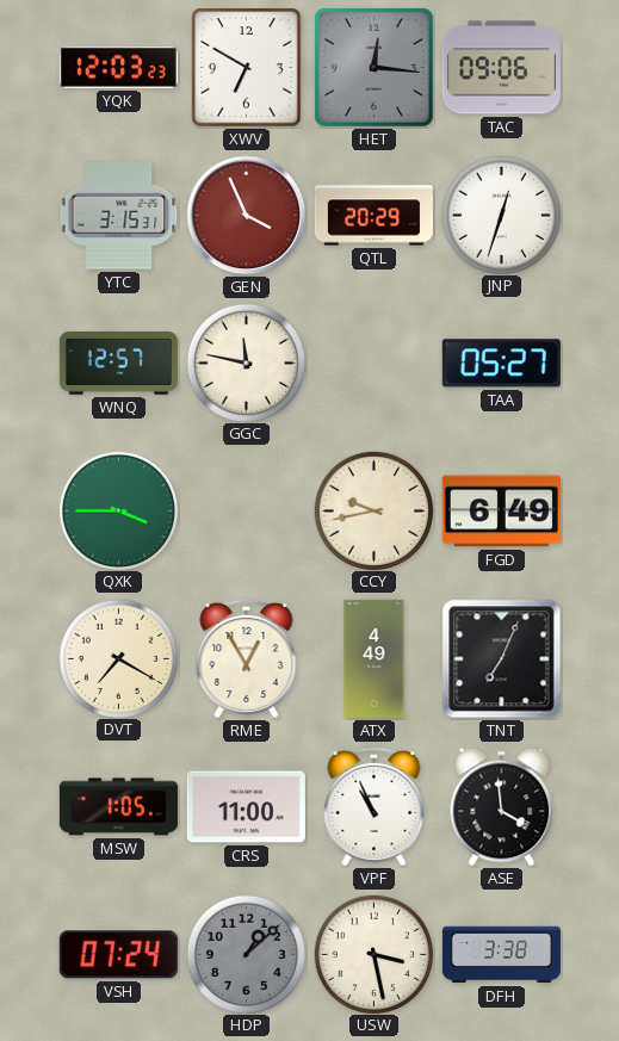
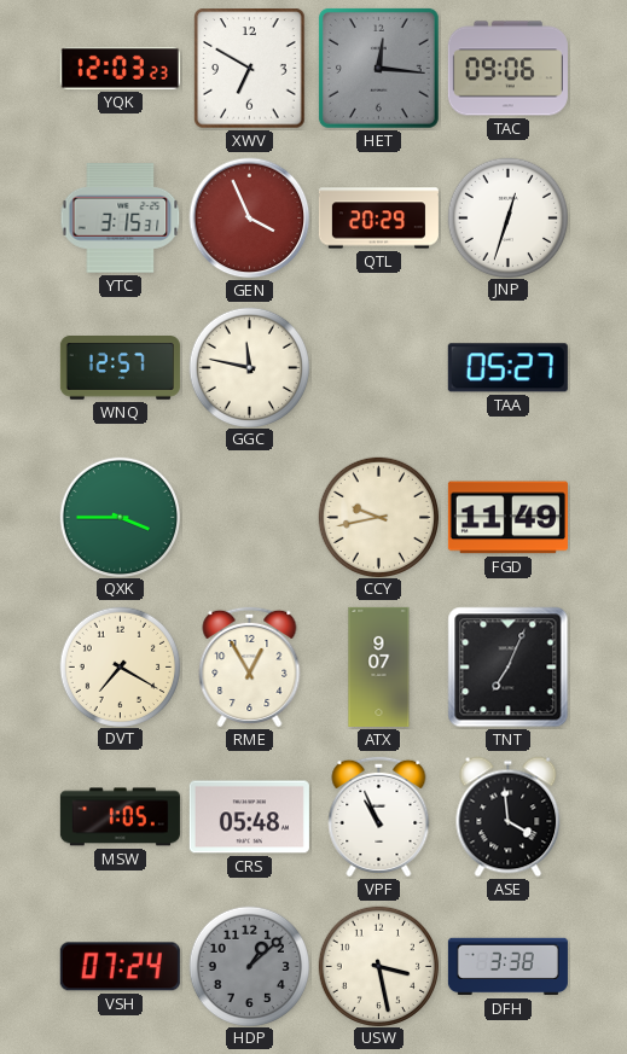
FGD: 6:49 -> 11:49
ATX: 4:49 -> 9:07
CRS: 11:00 -> 05:48
